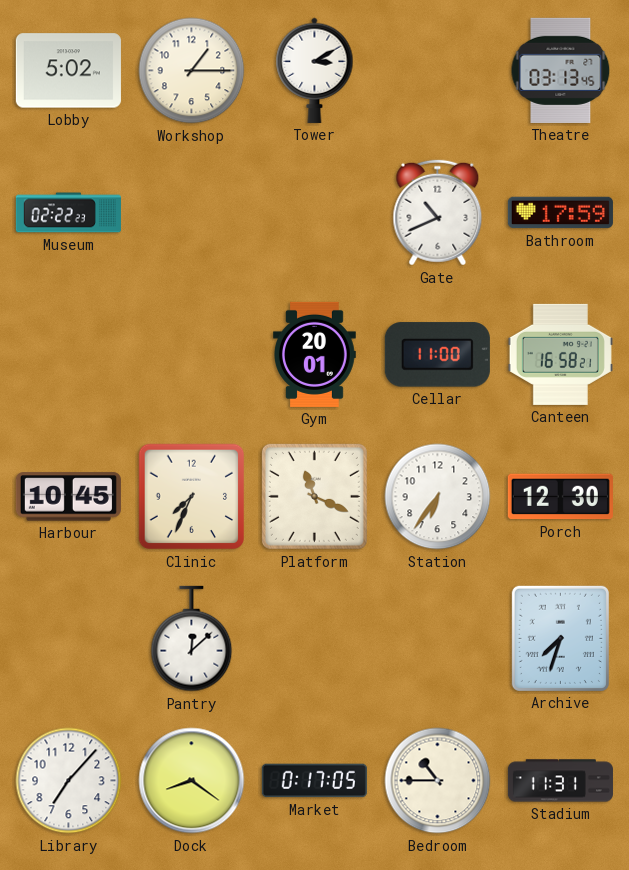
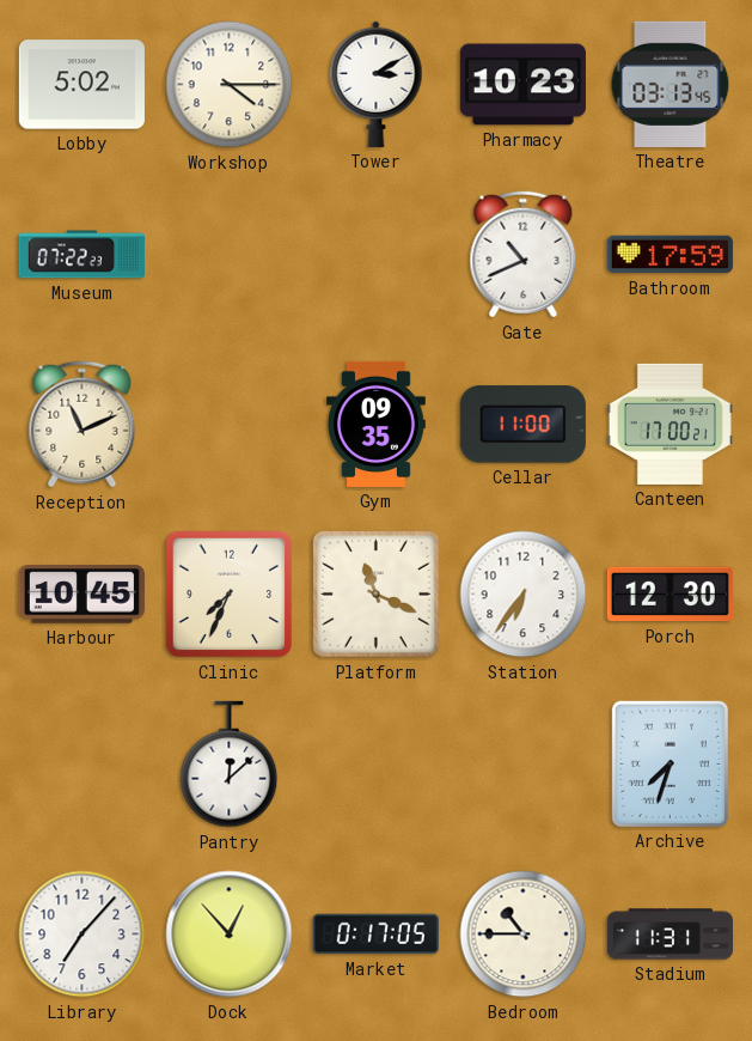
Workshop: 1:15 -> 4:15
Pharmacy: none -> 10:23
Museum: 02:22 -> 07:22
Reception: none -> 11:11
Gym: 20:01 -> 09:35
Canteen: 16:58 -> 17:00
Dock: 8:21 -> 12:53
